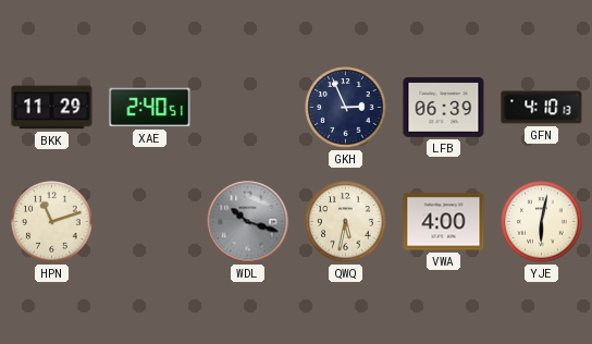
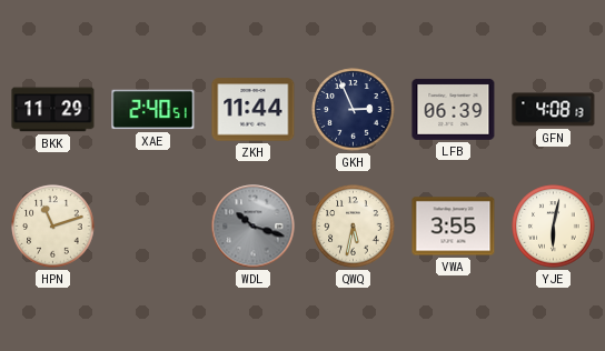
ZKH: none -> 11:44
GFN: 4:10 -> 4:08
VWA: 4:00 -> 3:55
